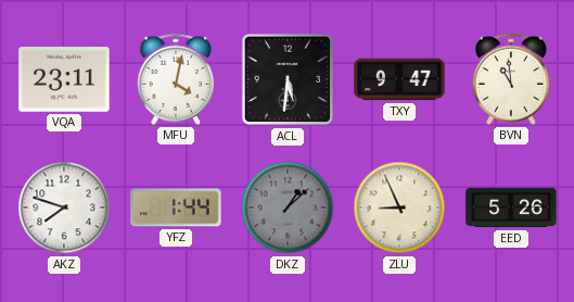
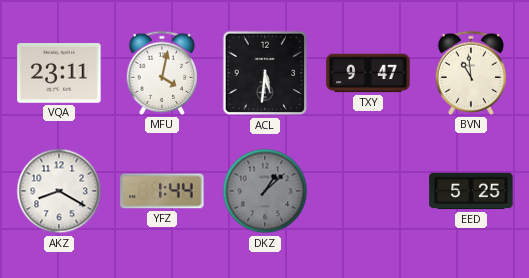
AKZ: 7:48 -> 8:20
ZLU: 8:56 -> none
EED: 5:26 -> 5:25
